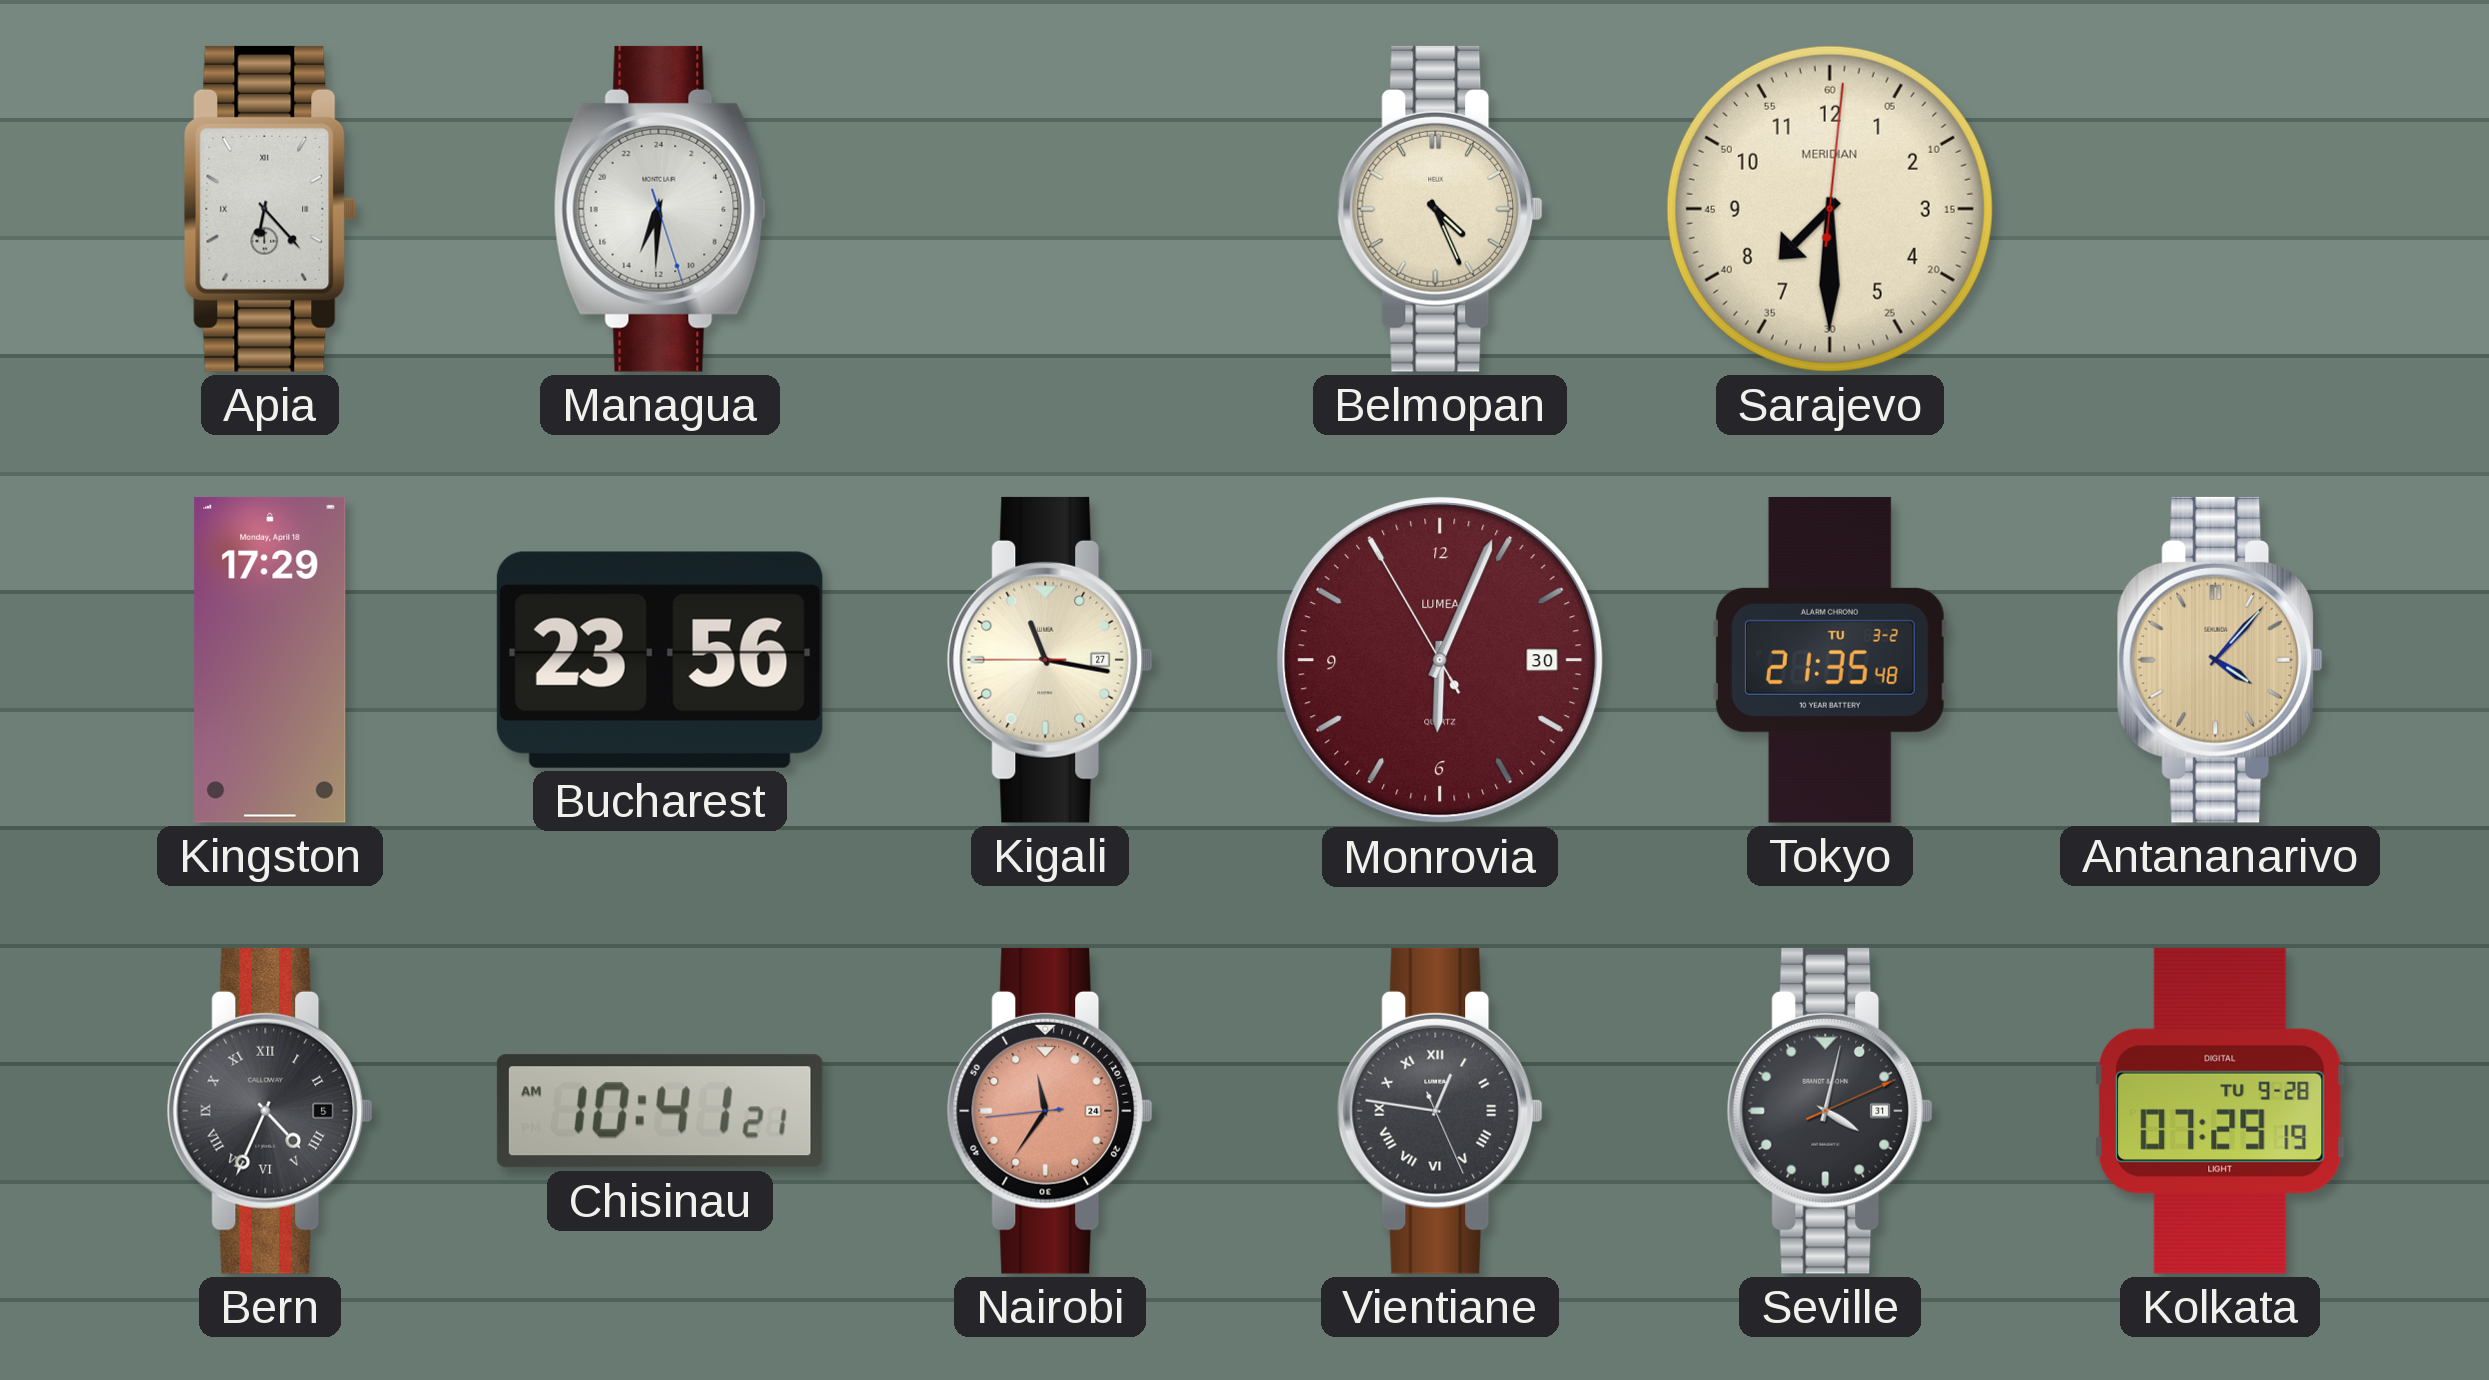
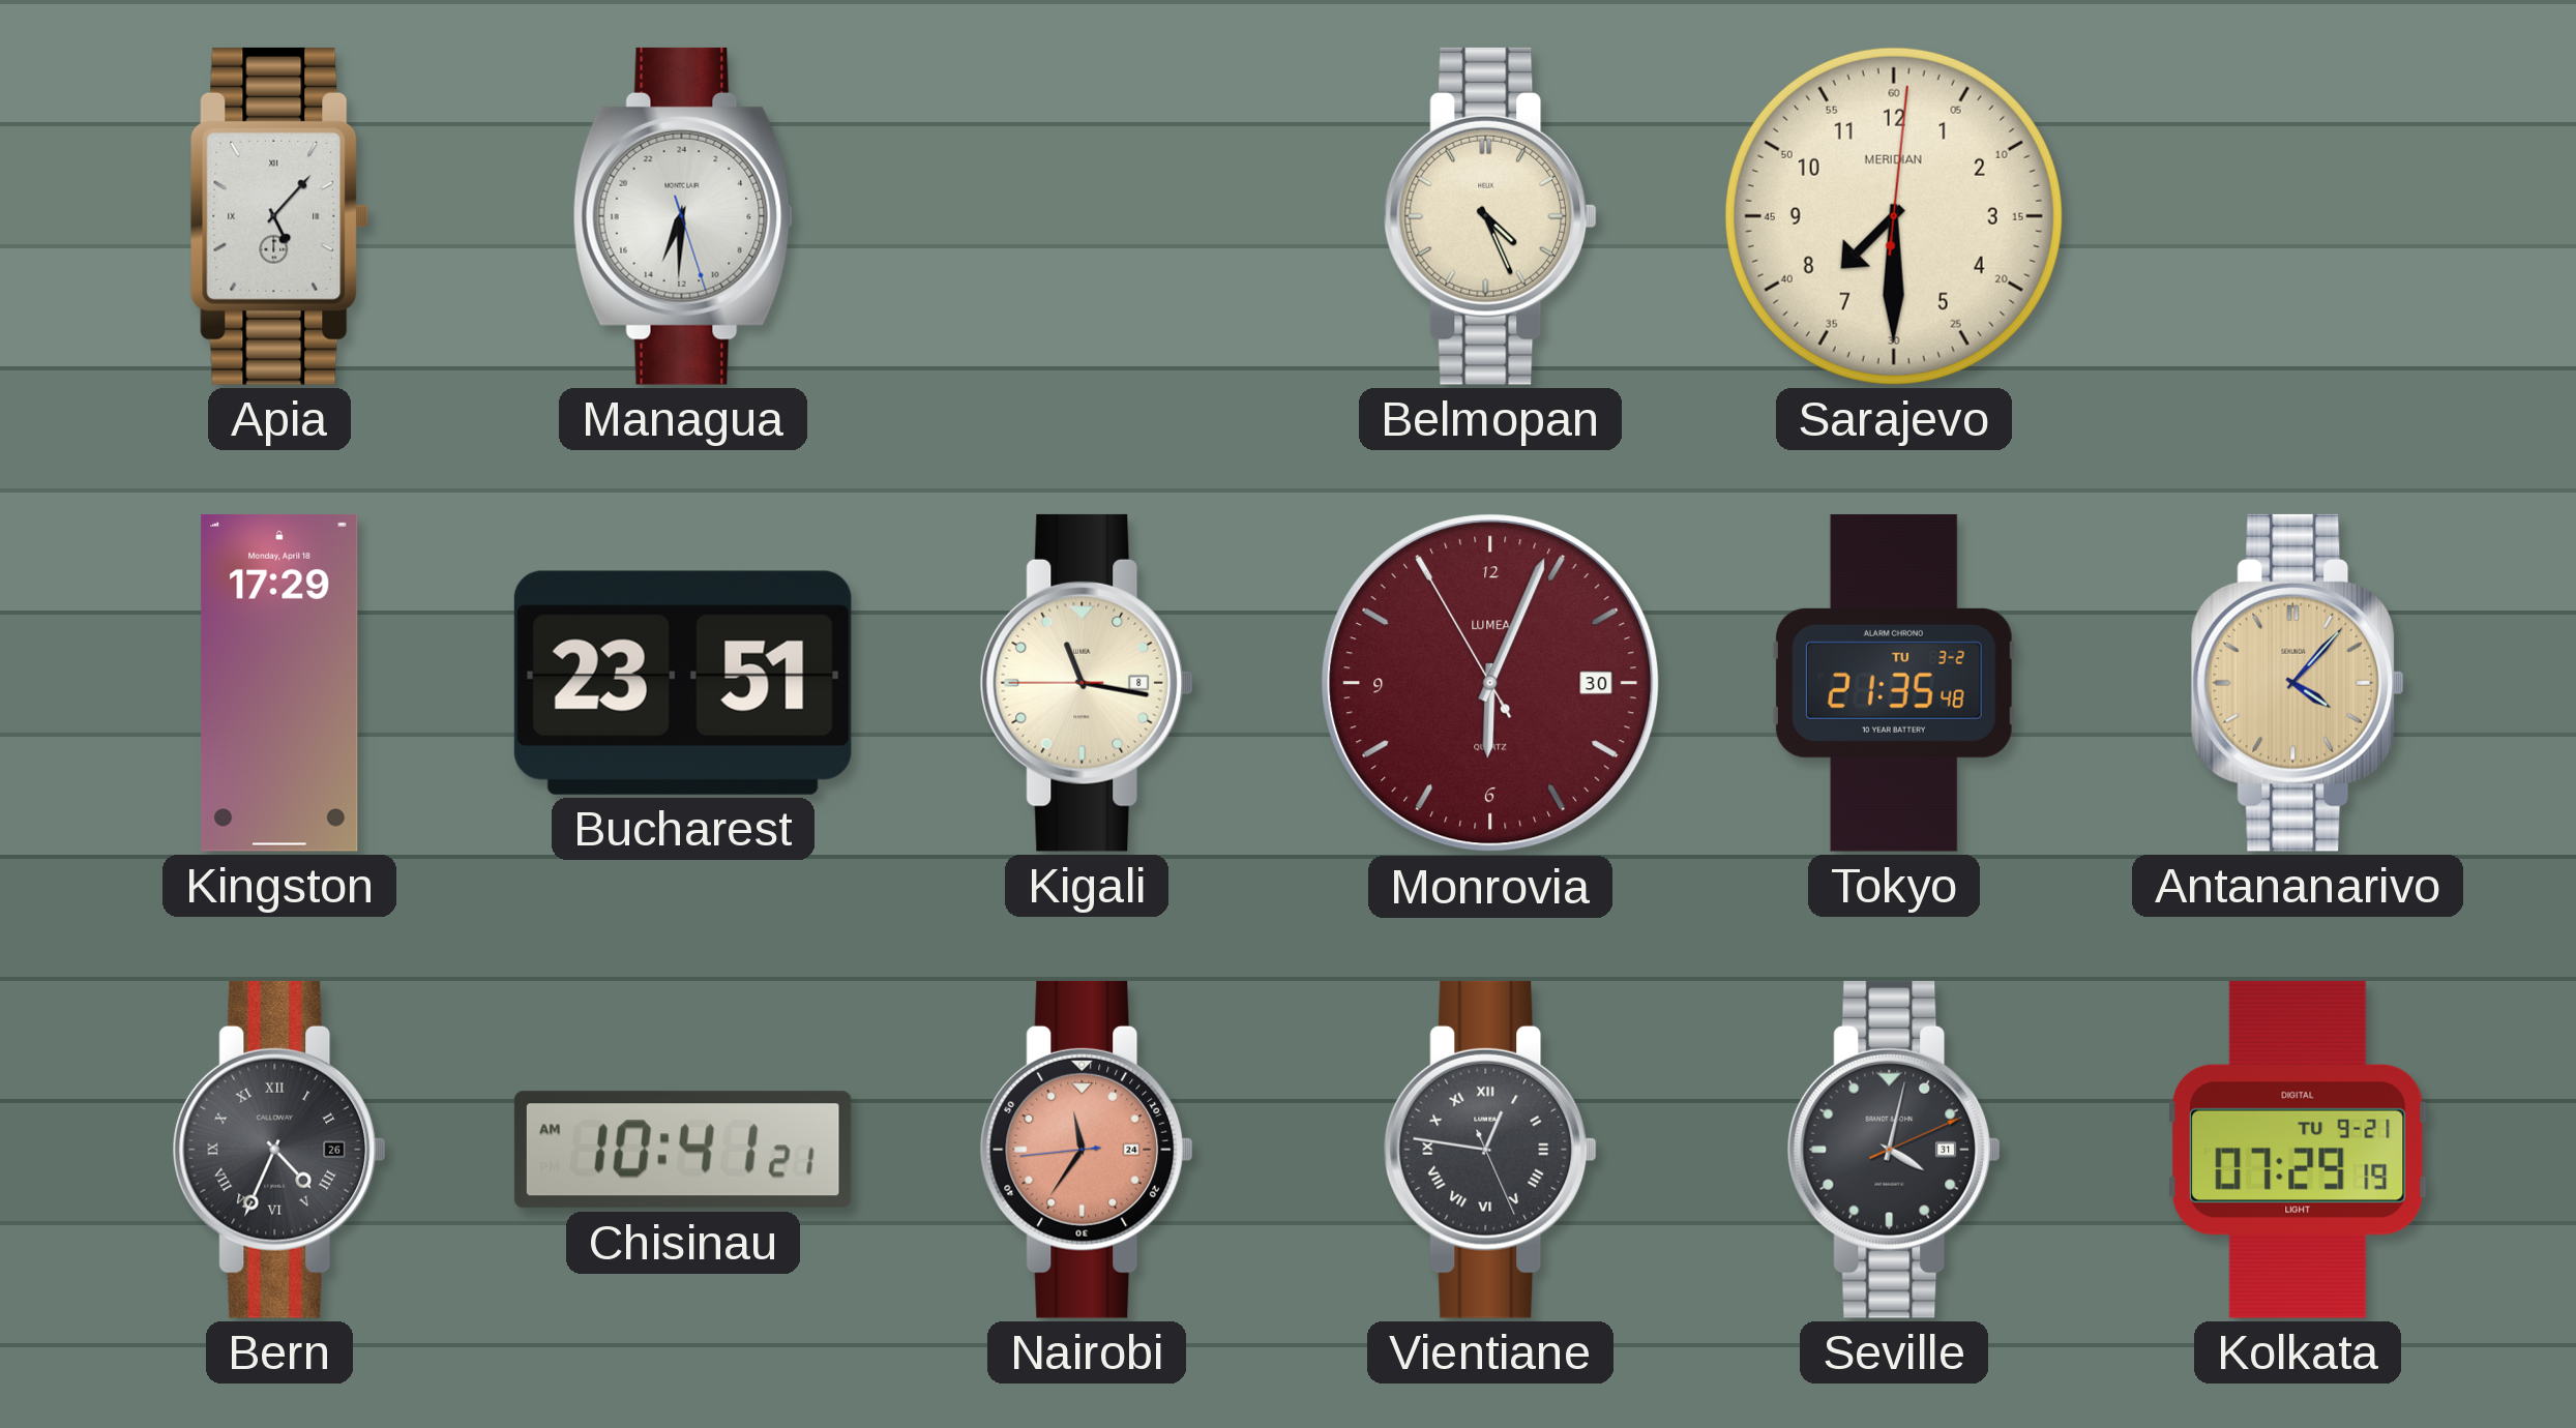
Apia: 6:23 -> 5:07
Bucharest: 23:56 -> 23:51
Kigali date: 27 -> 8
Bern date: 5 -> 26
Kolkata date: TU 9-28 -> TU 9-21
